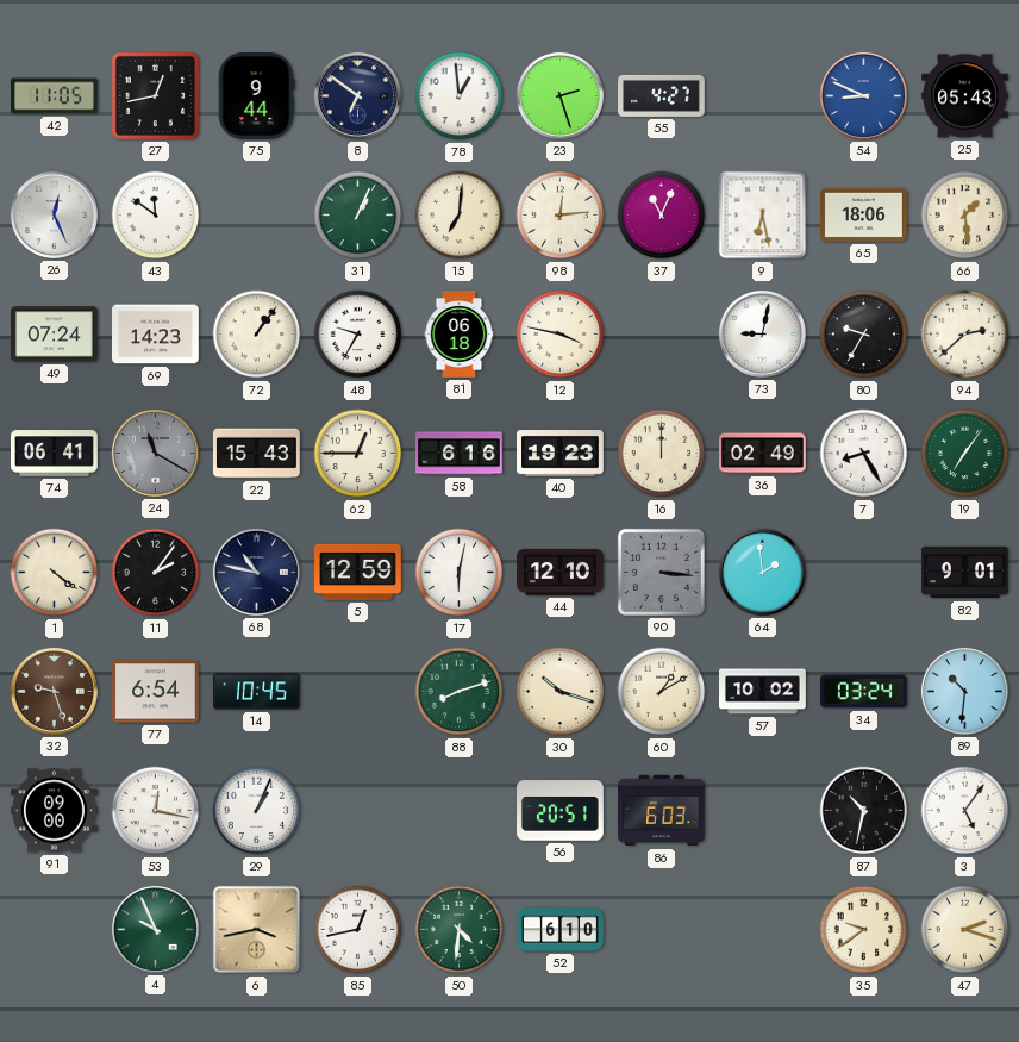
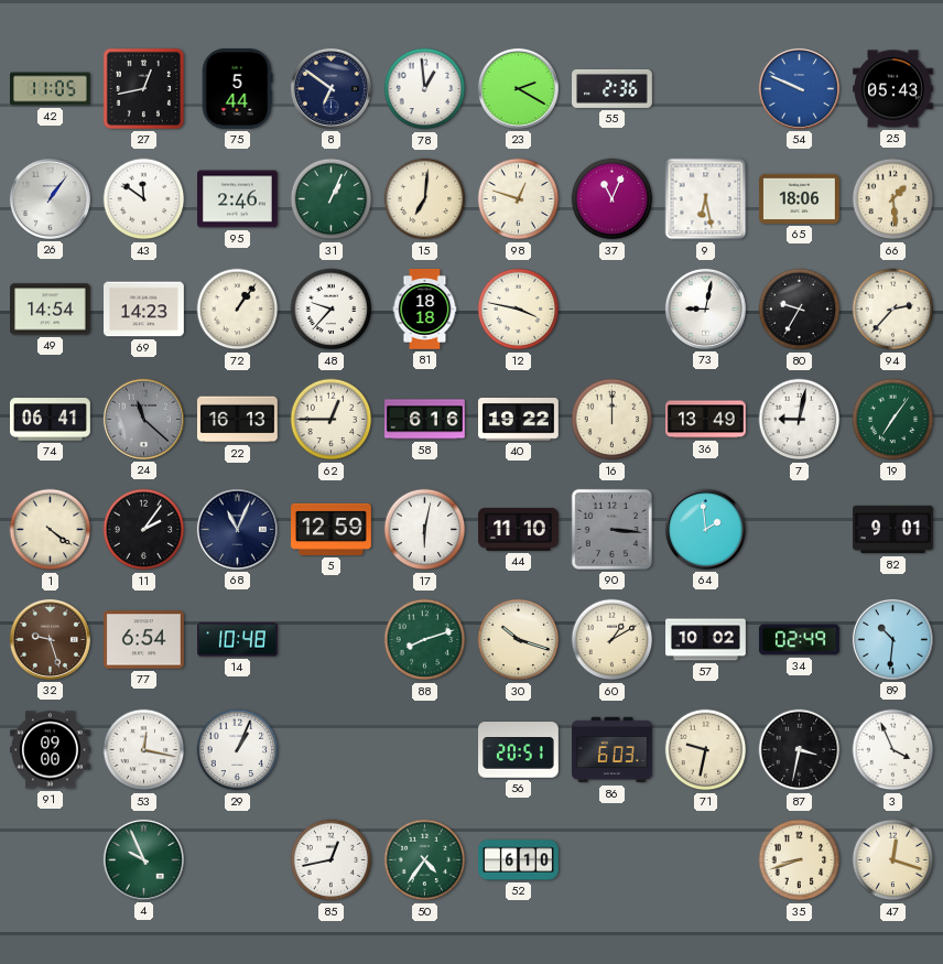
75: 9:44 -> 5:44
23: 2:27 -> 2:20
55: 4:27 -> 2:36
54: 8:49 -> 9:49
26: 12:26 -> 1:06
95: none -> 2:46
98: 12:14 -> 12:48
49: 07:24 -> 14:54
48: 9:35 -> 9:37
81: 06:18 -> 18:18
94: 2:38 -> 2:37
24: 11:20 -> 11:22
22: 15:43 -> 16:13
40: 19:23 -> 19:22
36: 02:49 -> 13:49
7: 8:25 -> 9:02
68: 10:47 -> 11:04
44: 12:10 -> 11:10
14: 10:45 -> 10:48
34: 03:24 -> 02:49
71: none -> 9:32
87: 10:32 -> 3:32
3: 5:06 -> 3:56
6: 3:43 -> none
50: 4:31 -> 4:36
35: 9:39 -> 8:42
47: 2:18 -> 12:18
